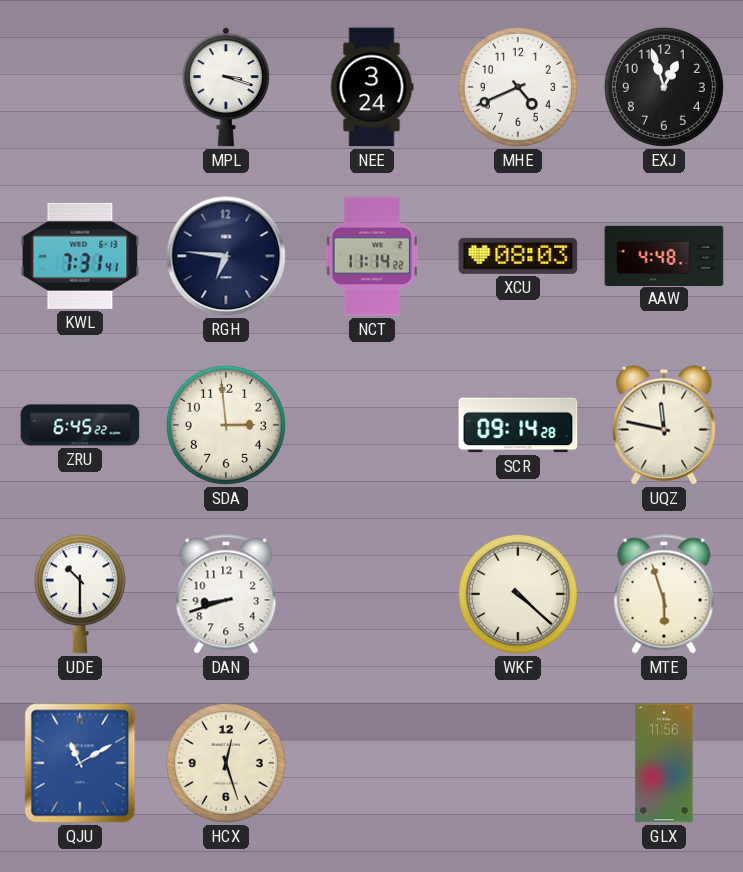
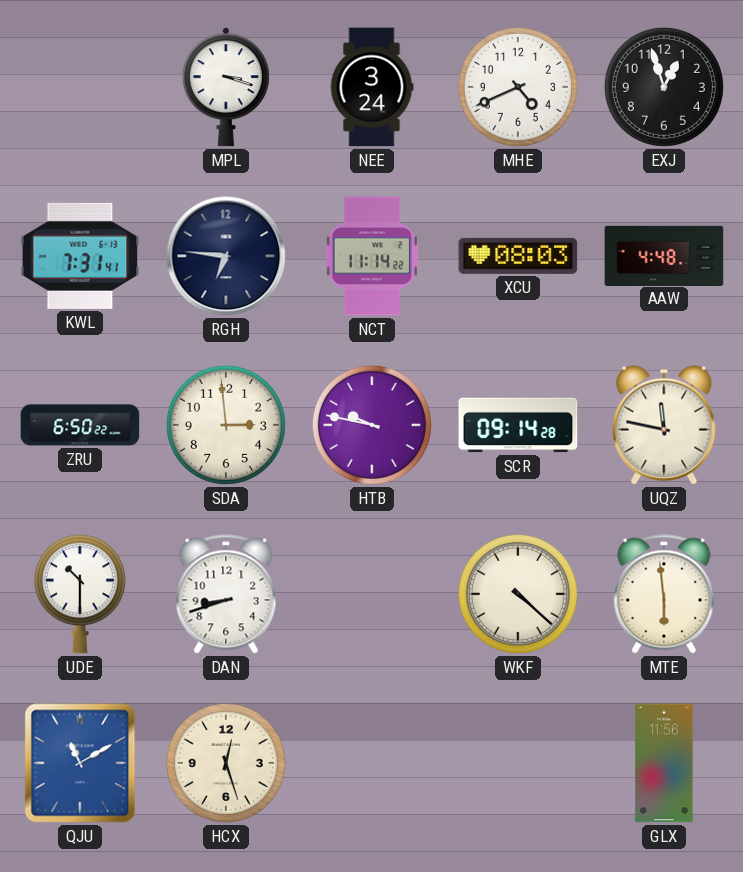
ZRU: 6:45 -> 6:50
HTB: none -> 9:47
MTE: 5:57 -> 5:59
